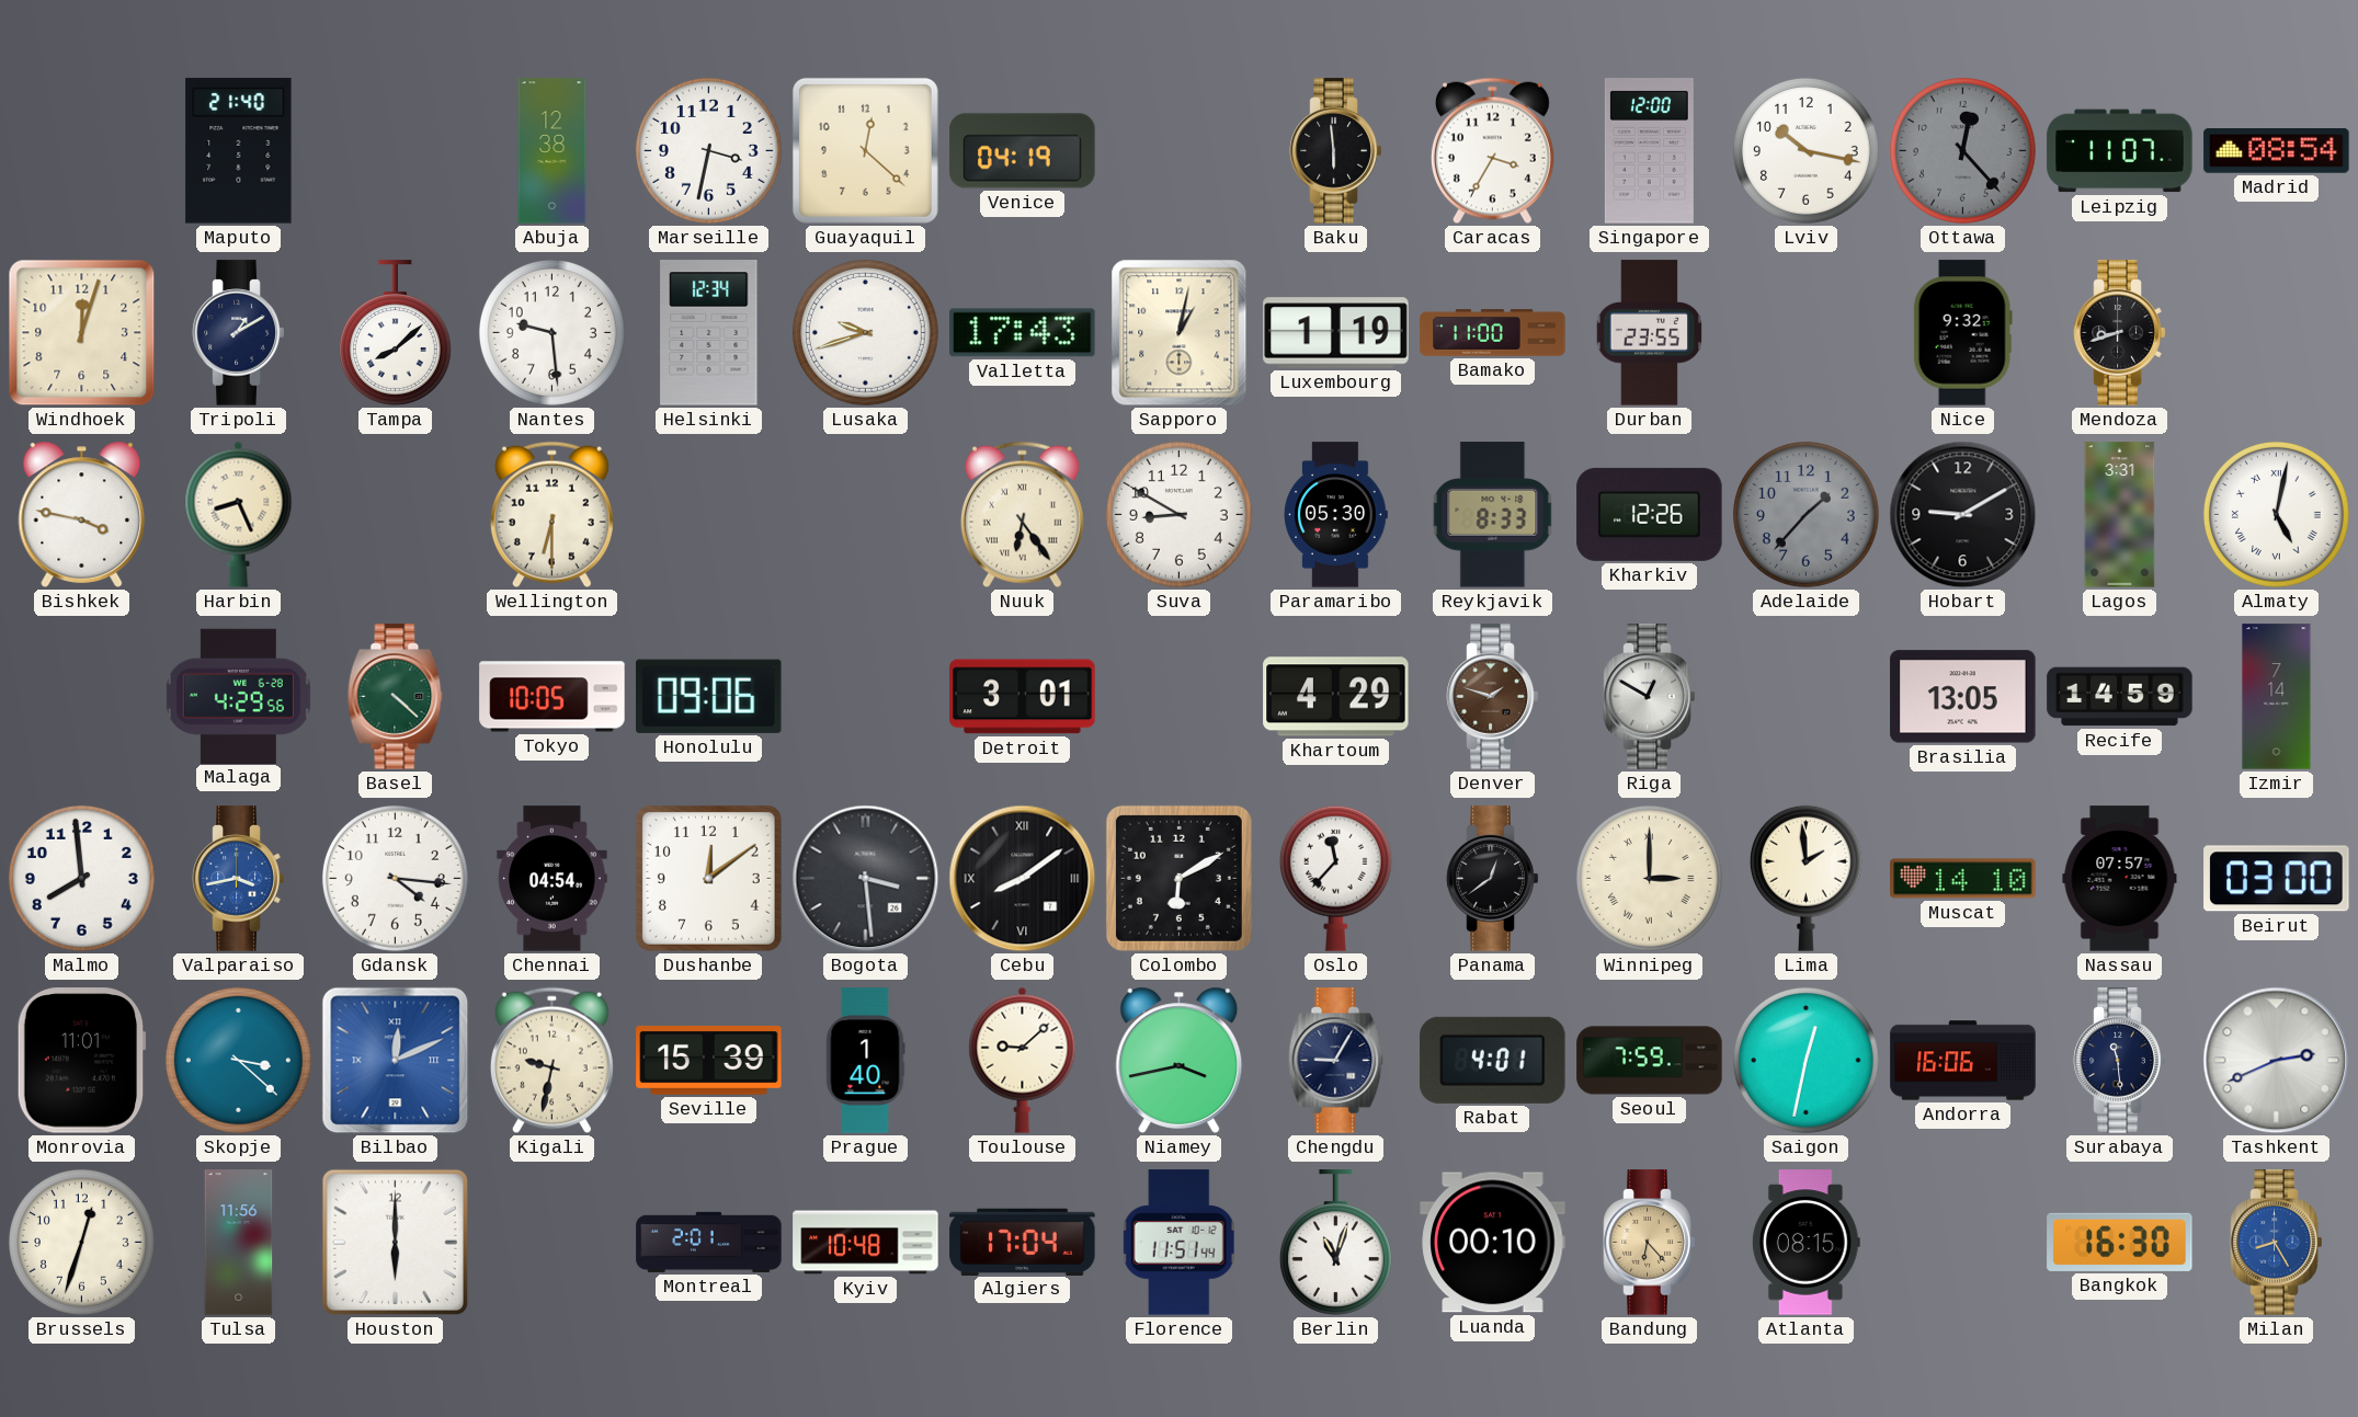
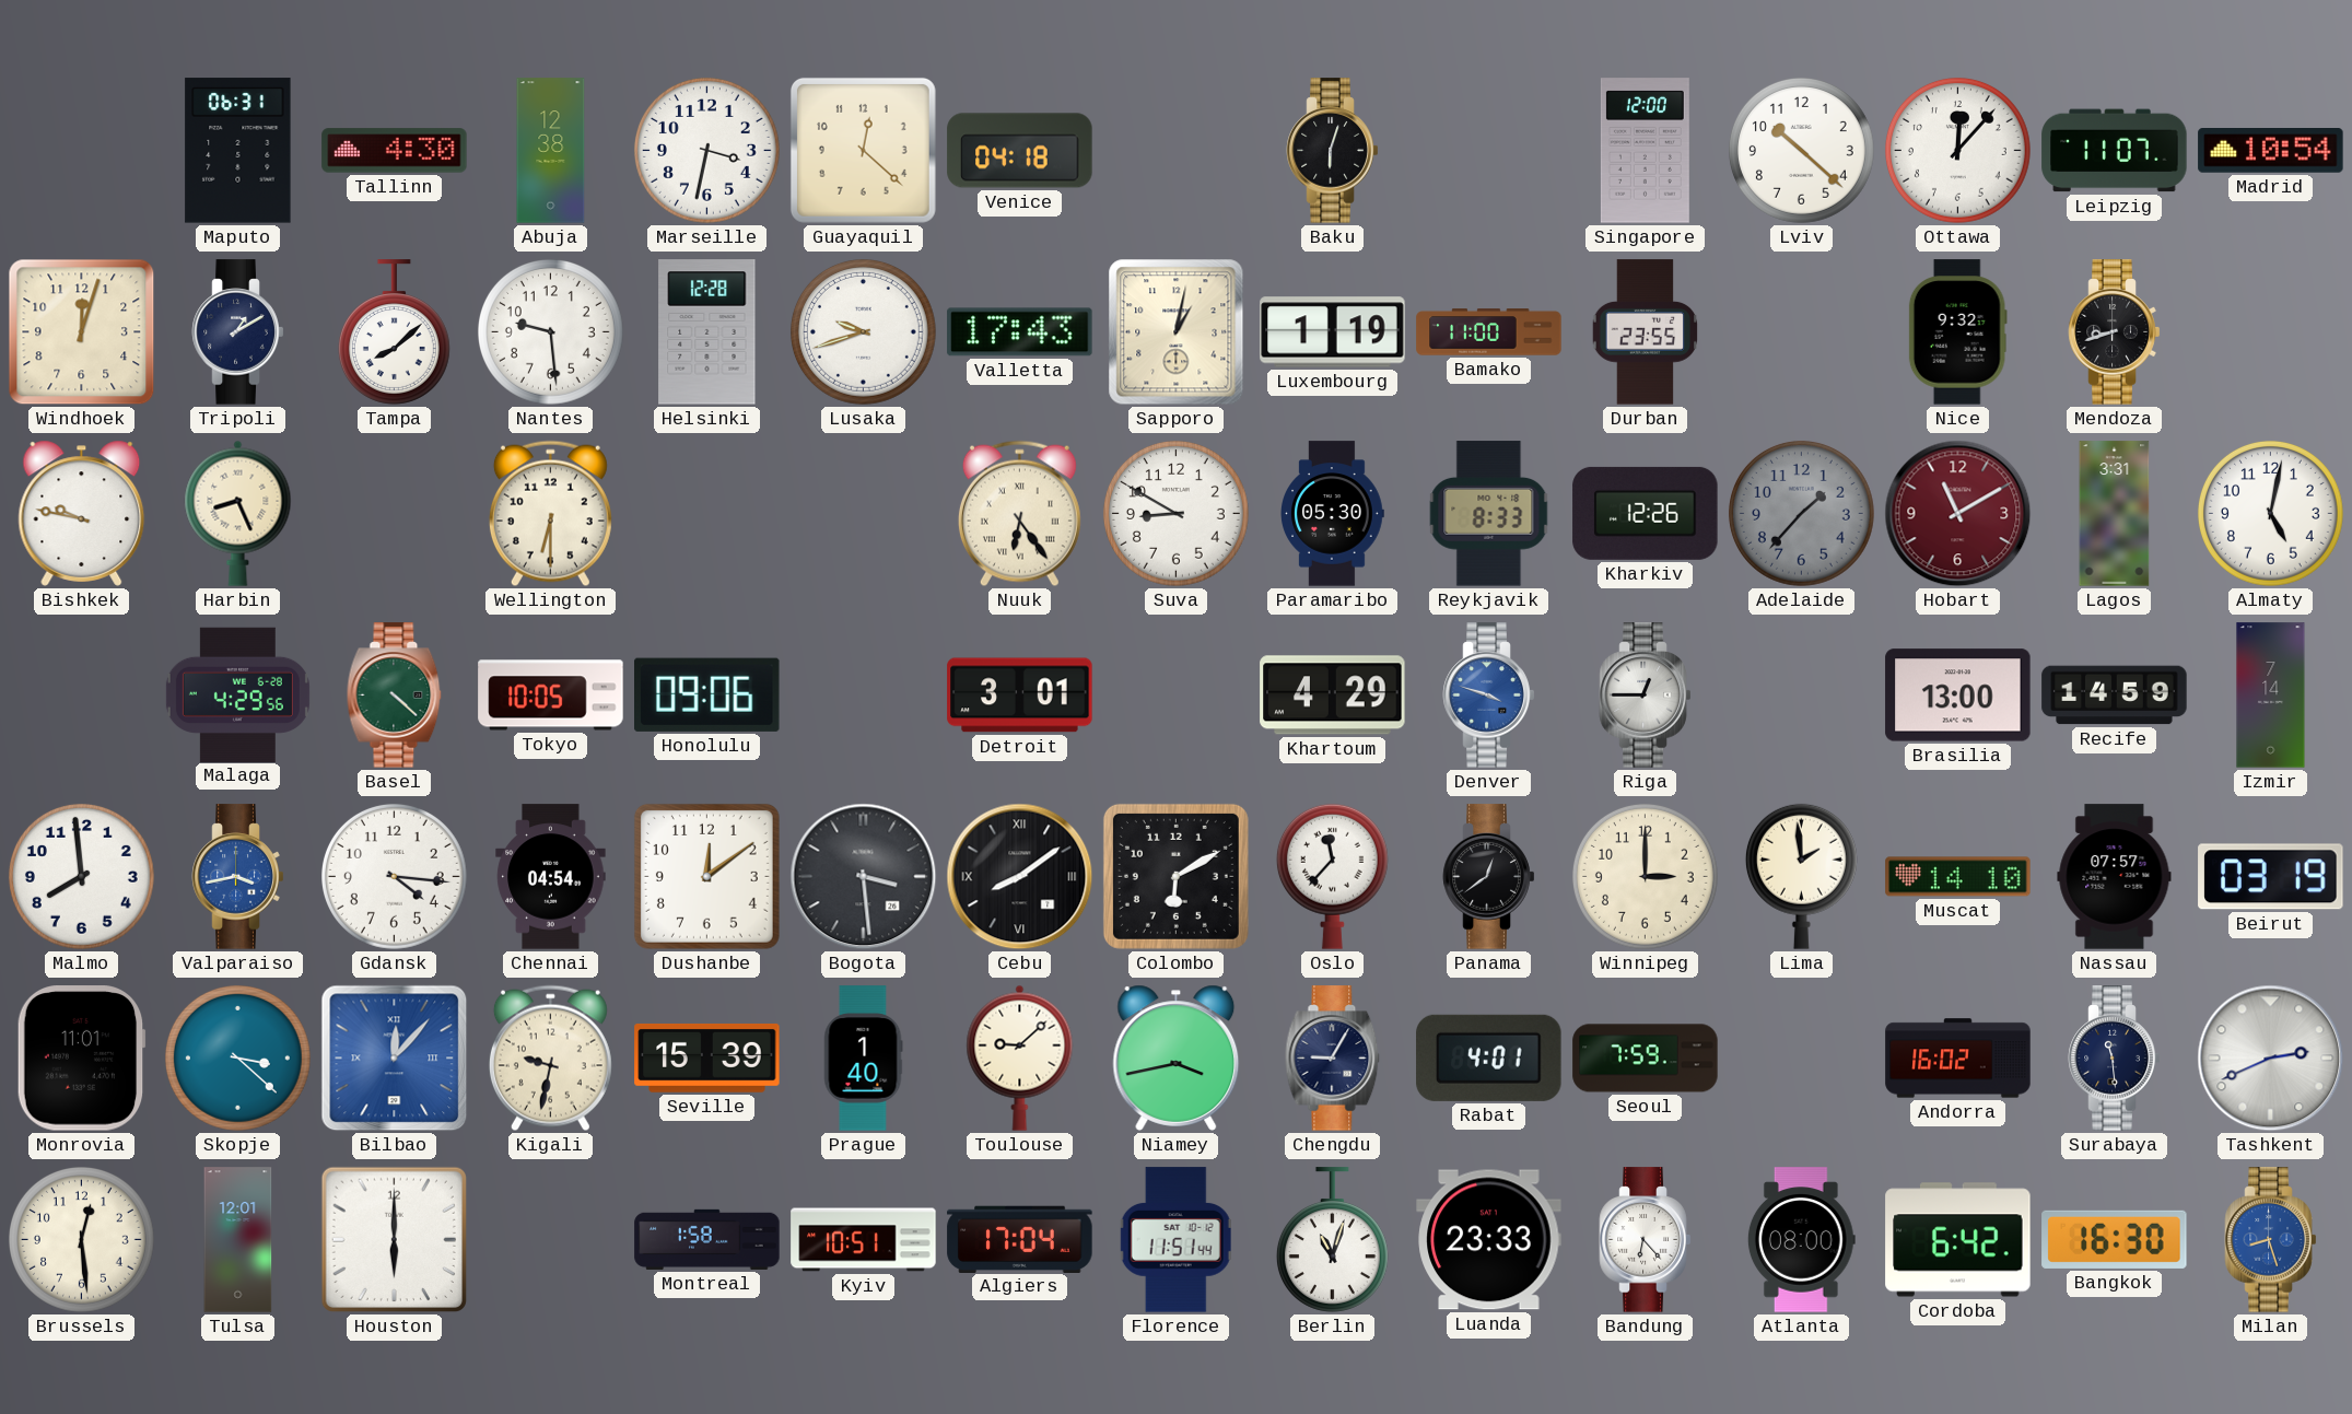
Maputo: 21:40 -> 06:31
Tallinn: none -> 4:30
Venice: 04:19 -> 04:18
Baku: 5:59 -> 6:03
Caracas: 3:35 -> none
Lviv: 10:17 -> 10:22
Ottawa: 12:23 -> 12:07
Ottawa dial: grey -> white
Madrid: 08:54 -> 10:54
Helsinki: 12:34 -> 12:28
Bishkek: 3:47 -> 9:47
Hobart: 9:10 -> 11:10
Hobart dial: black -> burgundy
Almaty numerals: Roman -> Arabic
Denver: 1:48 -> 3:48
Denver dial: brown -> blue
Riga: 12:50 -> 12:45
Brasilia: 13:05 -> 13:00
Winnipeg numerals: Roman -> Arabic
Beirut: 03:00 -> 03:19
Bilbao: 12:11 -> 12:07
Saigon: 12:32 -> none
Andorra: 16:06 -> 16:02
Brussels: 12:33 -> 12:29
Tulsa: 11:56 -> 12:01
Montreal: 2:01 -> 1:58
Kyiv: 10:48 -> 10:51
Luanda: 00:10 -> 23:33
Bandung dial: champagne -> white
Atlanta: 08:15 -> 08:00
Cordoba: none -> 6:42
Milan: 8:25 -> 8:27
